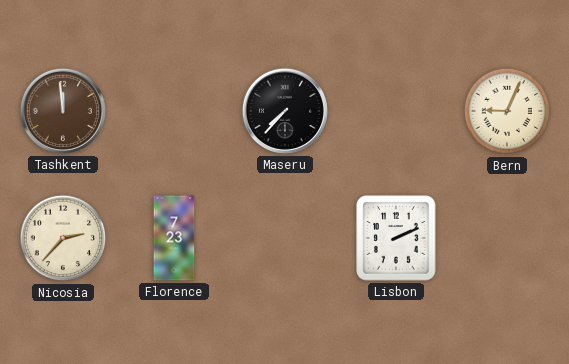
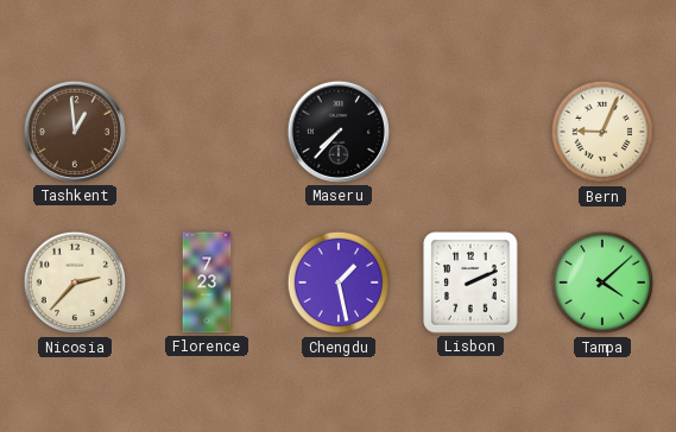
Tashkent: 11:59 -> 12:59
Chengdu: none -> 1:28
Tampa: none -> 4:08
